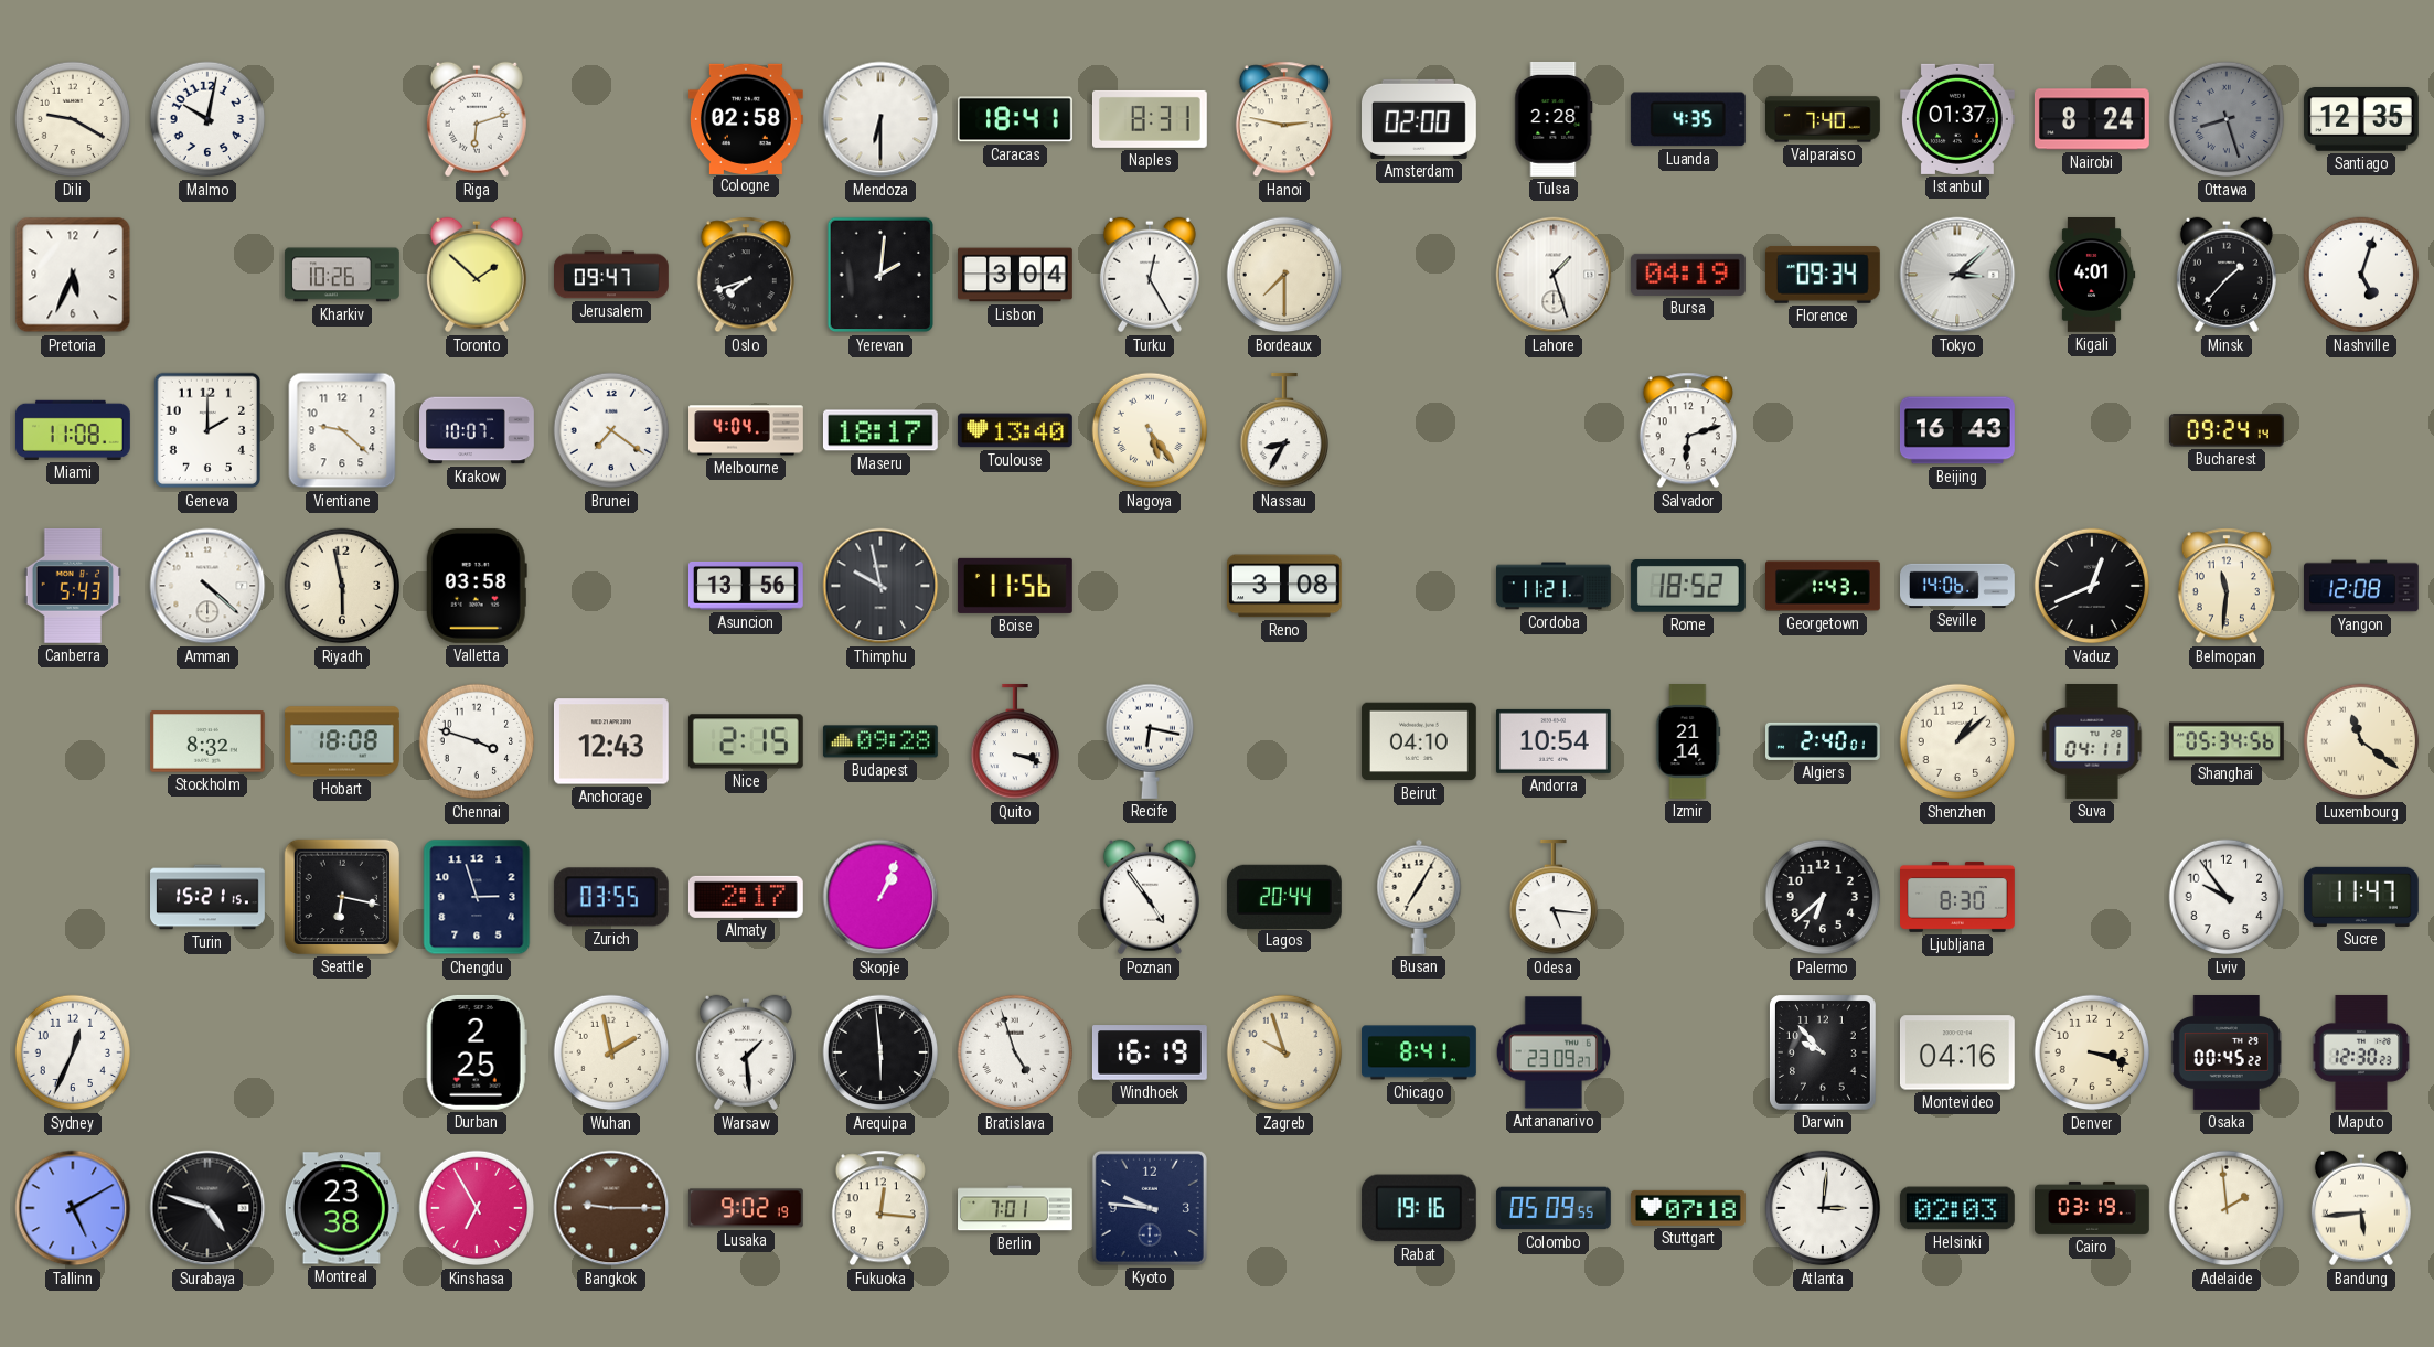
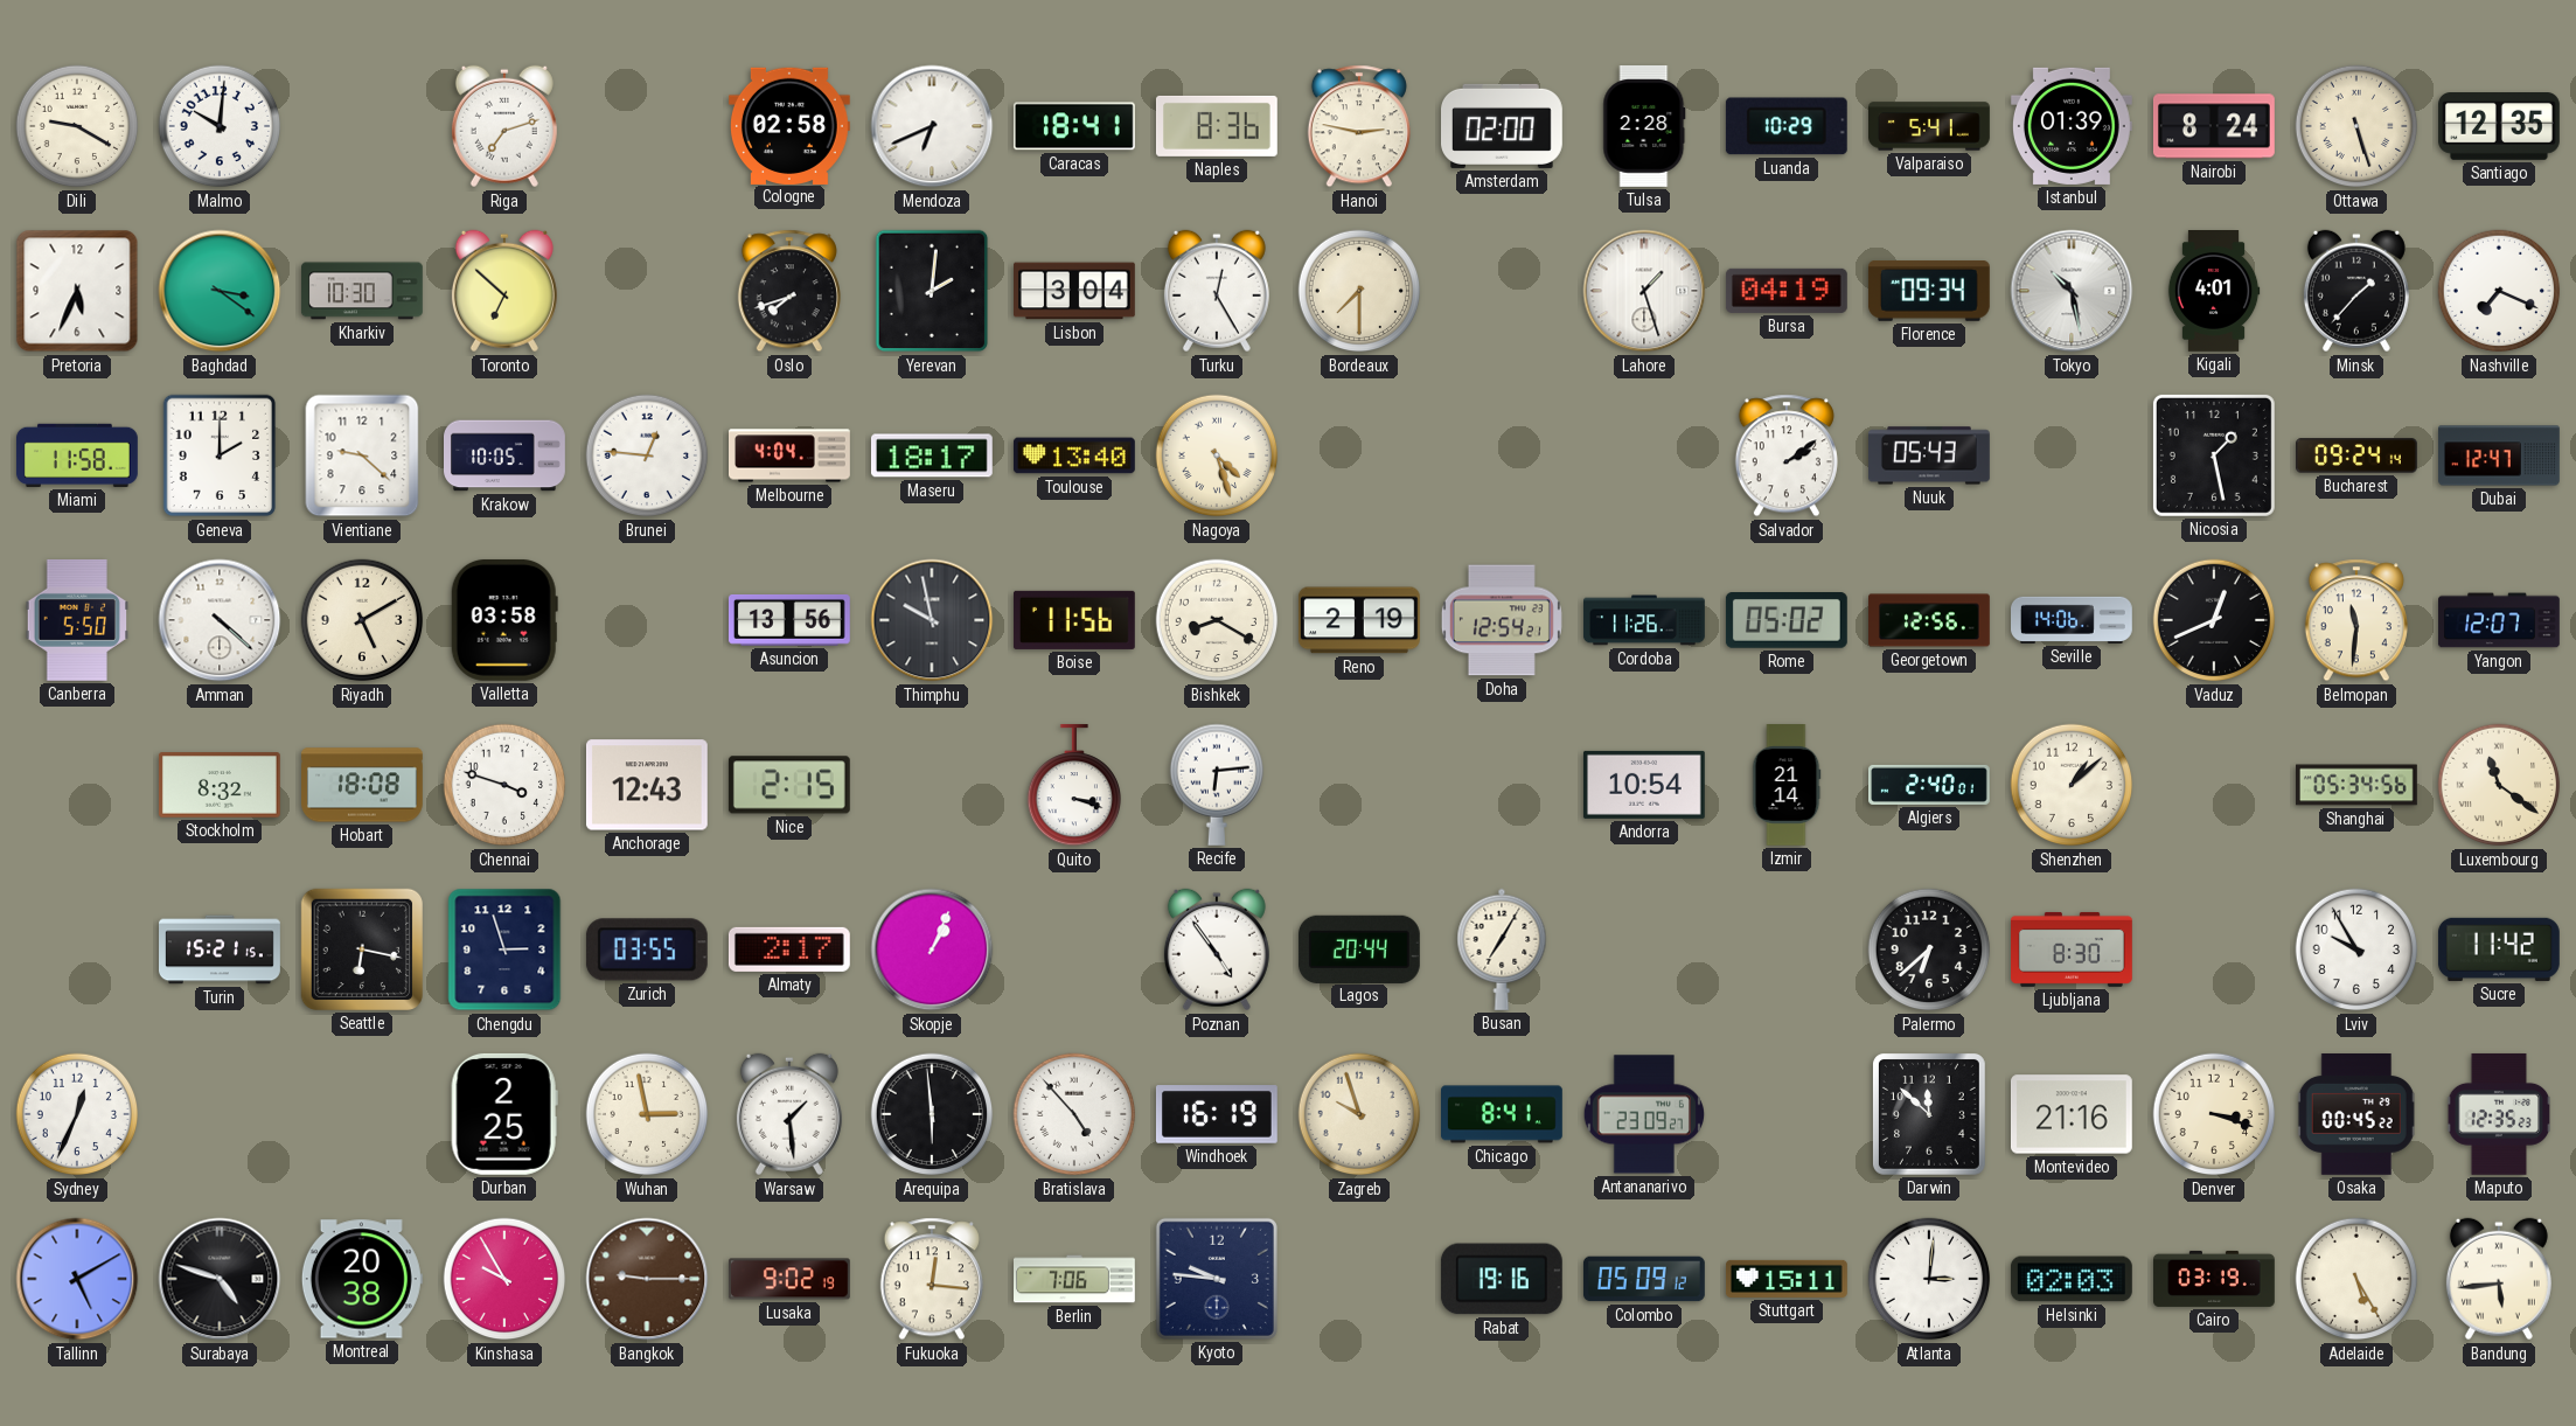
Malmo: 10:02 -> 10:01
Riga: 6:12 -> 7:12
Mendoza: 6:30 -> 6:41
Naples: 8:31 -> 8:36
Luanda: 4:35 -> 10:29
Valparaiso: 7:40 -> 5:41
Istanbul: 01:37 -> 01:39
Ottawa: 8:27 -> 5:27
Ottawa dial: grey -> cream
Baghdad: none -> 3:21
Kharkiv: 10:26 -> 10:30
Toronto: 1:52 -> 6:52
Jerusalem: 09:47 -> none
Tokyo: 3:08 -> 10:28
Nashville: 5:03 -> 7:19
Miami: 11:08 -> 11:58
Krakow: 10:07 -> 10:05
Brunei: 7:21 -> 12:46
Nagoya: 5:24 -> 4:27
Nassau: 8:35 -> none
Salvador: 6:12 -> 2:09
Nuuk: none -> 05:43
Beijing: 16:43 -> none
Nicosia: none -> 1:28
Dubai: none -> 12:47
Canberra: 5:43 -> 5:50
Riyadh: 5:58 -> 5:10
Bishkek: none -> 8:20
Reno: 3:08 -> 2:19
Doha: none -> 12:54
Cordoba: 11:21 -> 11:26
Rome: 18:52 -> 05:02
Georgetown: 1:43 -> 12:56
Yangon: 12:08 -> 12:07
Budapest: 09:28 -> none
Recife: 6:17 -> 6:14
Beirut: 04:10 -> none
Suva: 04:11 -> none
Odesa: 5:16 -> none
Lviv: 9:54 -> 9:55
Sucre: 11:47 -> 11:42
Wuhan: 1:58 -> 2:58
Bratislava: 4:57 -> 4:53
Darwin: 9:53 -> 11:52
Montevideo: 04:16 -> 21:16
Maputo: 12:30 -> 12:35
Montreal: 23:38 -> 20:38
Kinshasa: 6:55 -> 9:55
Berlin: 7:01 -> 7:06
Colombo: 05:09:55 -> 05:09:12
Stuttgart: 07:18 -> 15:11
Adelaide: 1:59 -> 5:25
